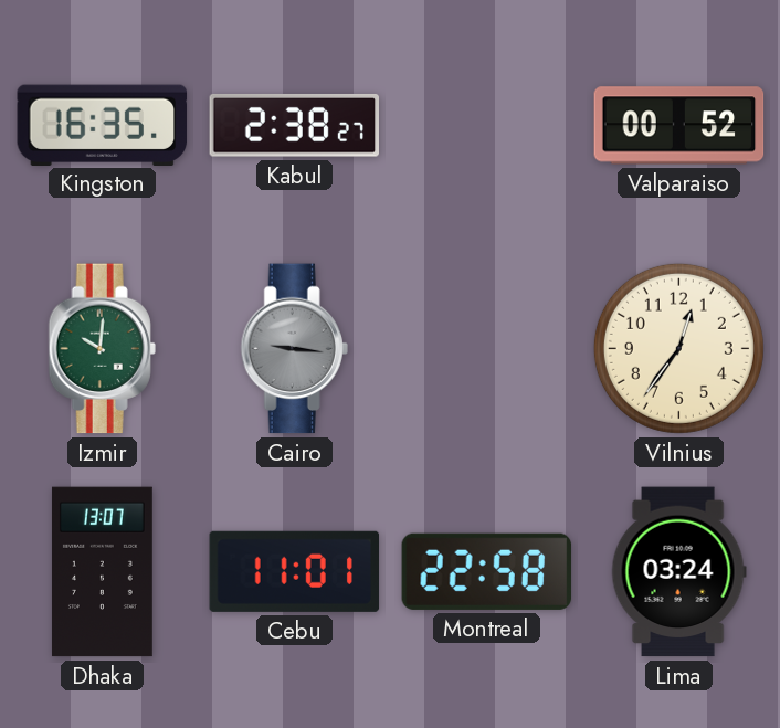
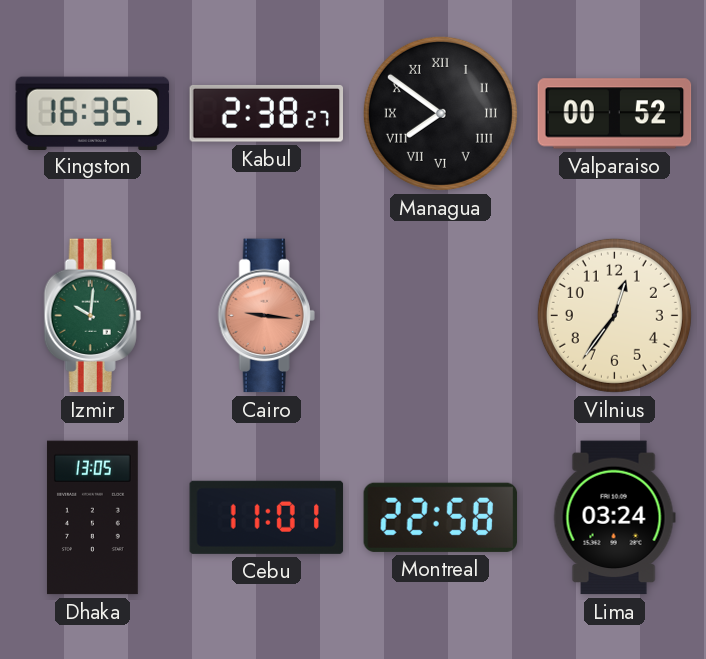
Managua: none -> 7:51
Cairo dial: grey -> salmon
Dhaka: 13:07 -> 13:05
